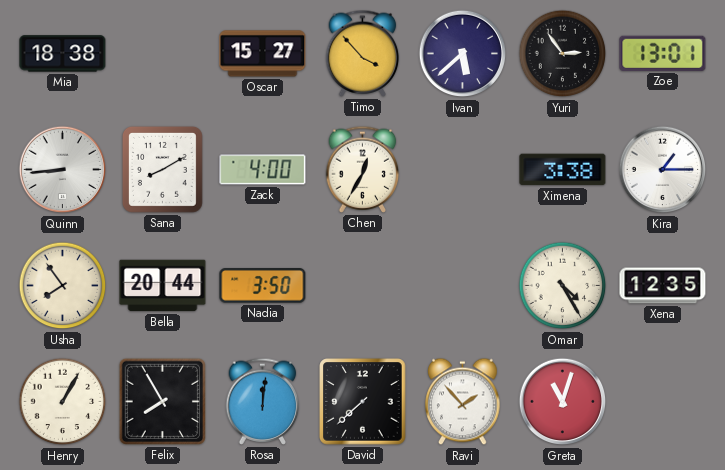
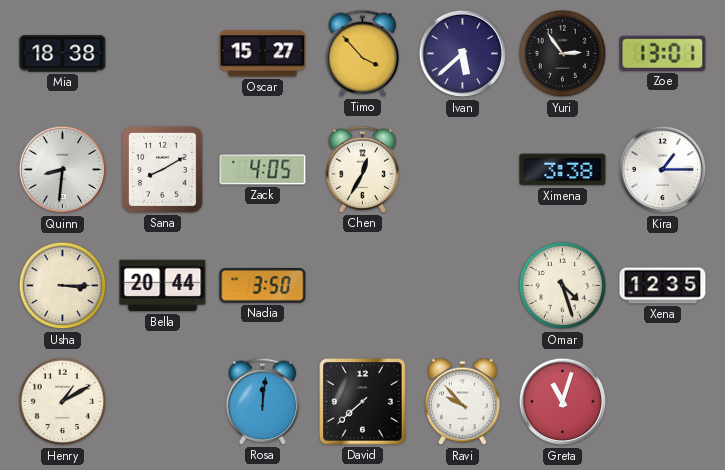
Quinn: 8:44 -> 8:31
Zack: 4:00 -> 4:05
Usha: 7:54 -> 3:15
Omar: 4:25 -> 4:27
Henry: 1:05 -> 1:10
Felix: 7:55 -> none
Ravi: 1:53 -> 9:53
